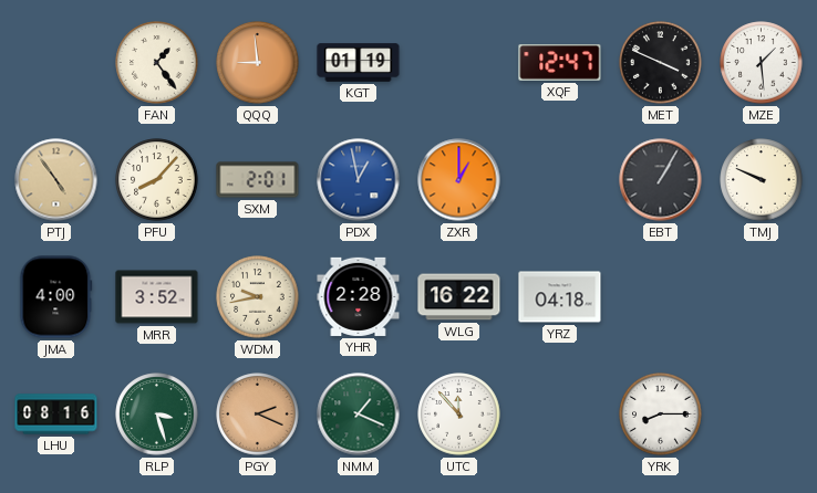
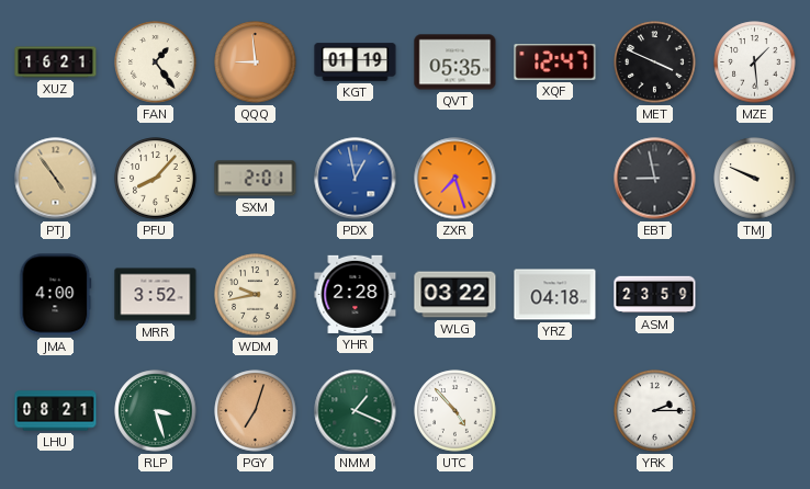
XUZ: none -> 16:21
QVT: none -> 05:35
ZXR: 1:00 -> 7:27
EBT: 1:05 -> 8:58
WLG: 16:22 -> 03:22
ASM: none -> 23:59
LHU: 08:16 -> 08:21
PGY: 2:19 -> 7:03
UTC: 11:53 -> 4:53
YRK: 8:15 -> 2:15
